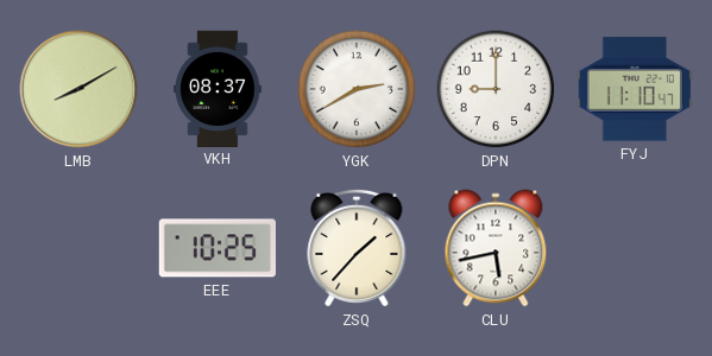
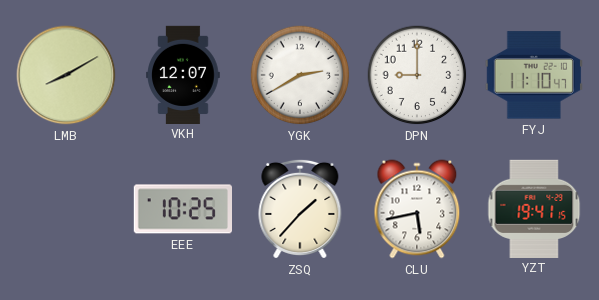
VKH: 08:37 -> 12:07
YZT: none -> 19:41
